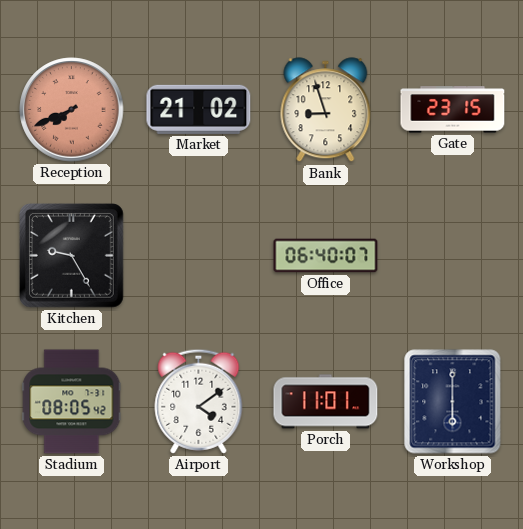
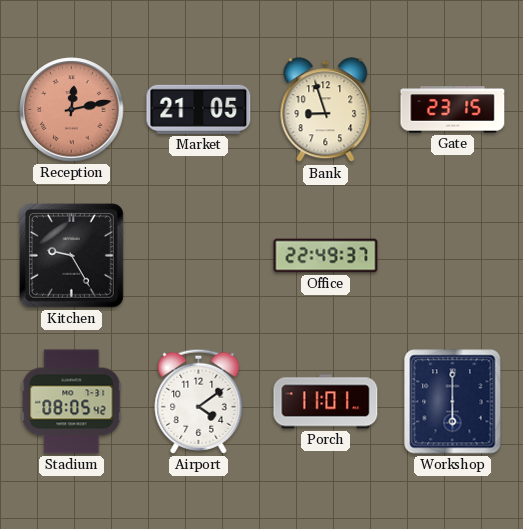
Reception: 7:41 -> 12:13
Market: 21:02 -> 21:05
Office: 06:40 -> 22:49
